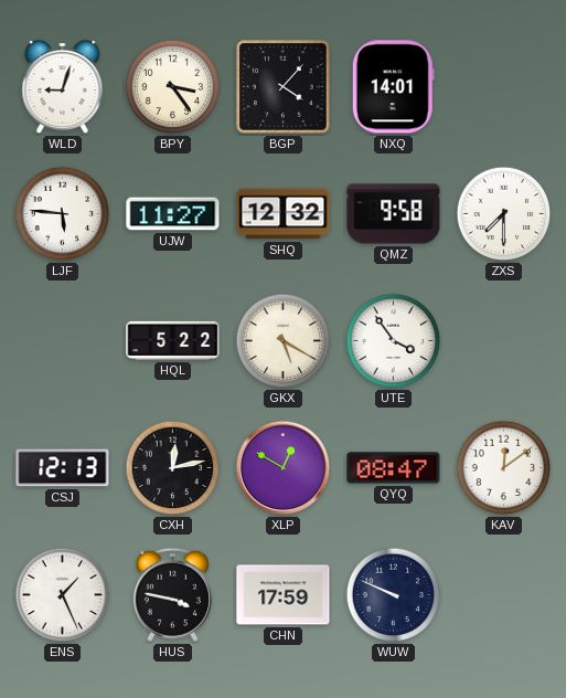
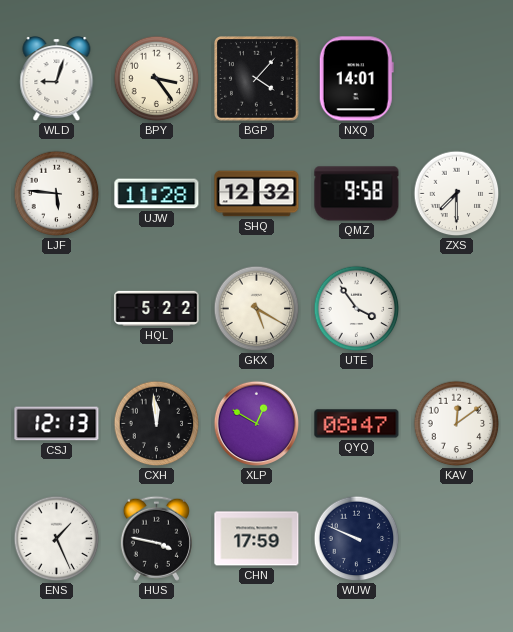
UJW: 11:27 -> 11:28
CXH: 12:13 -> 11:59
